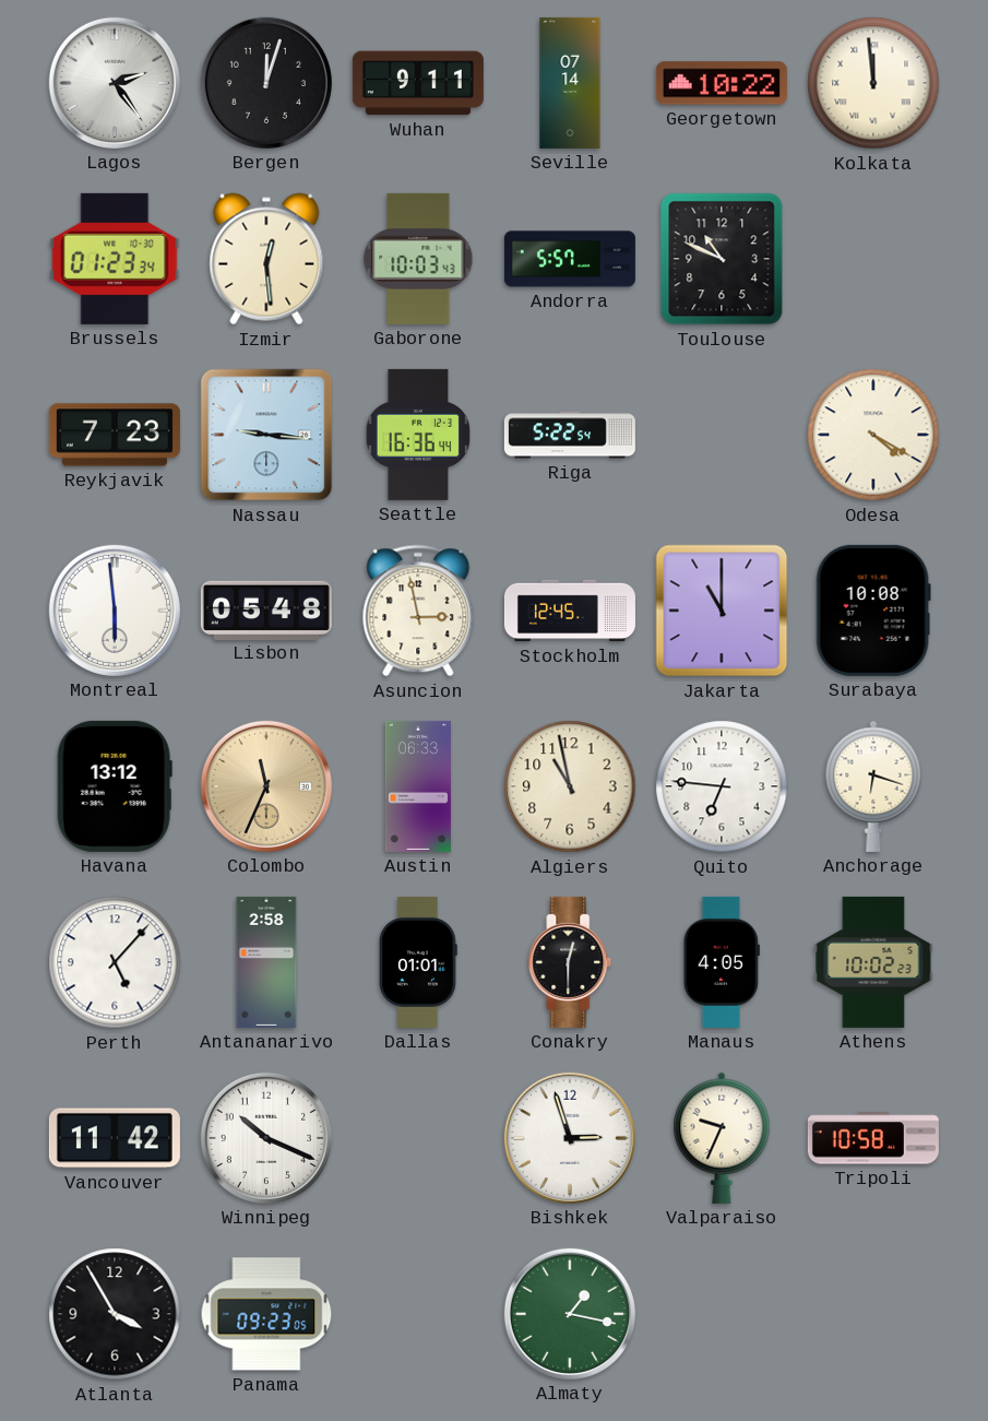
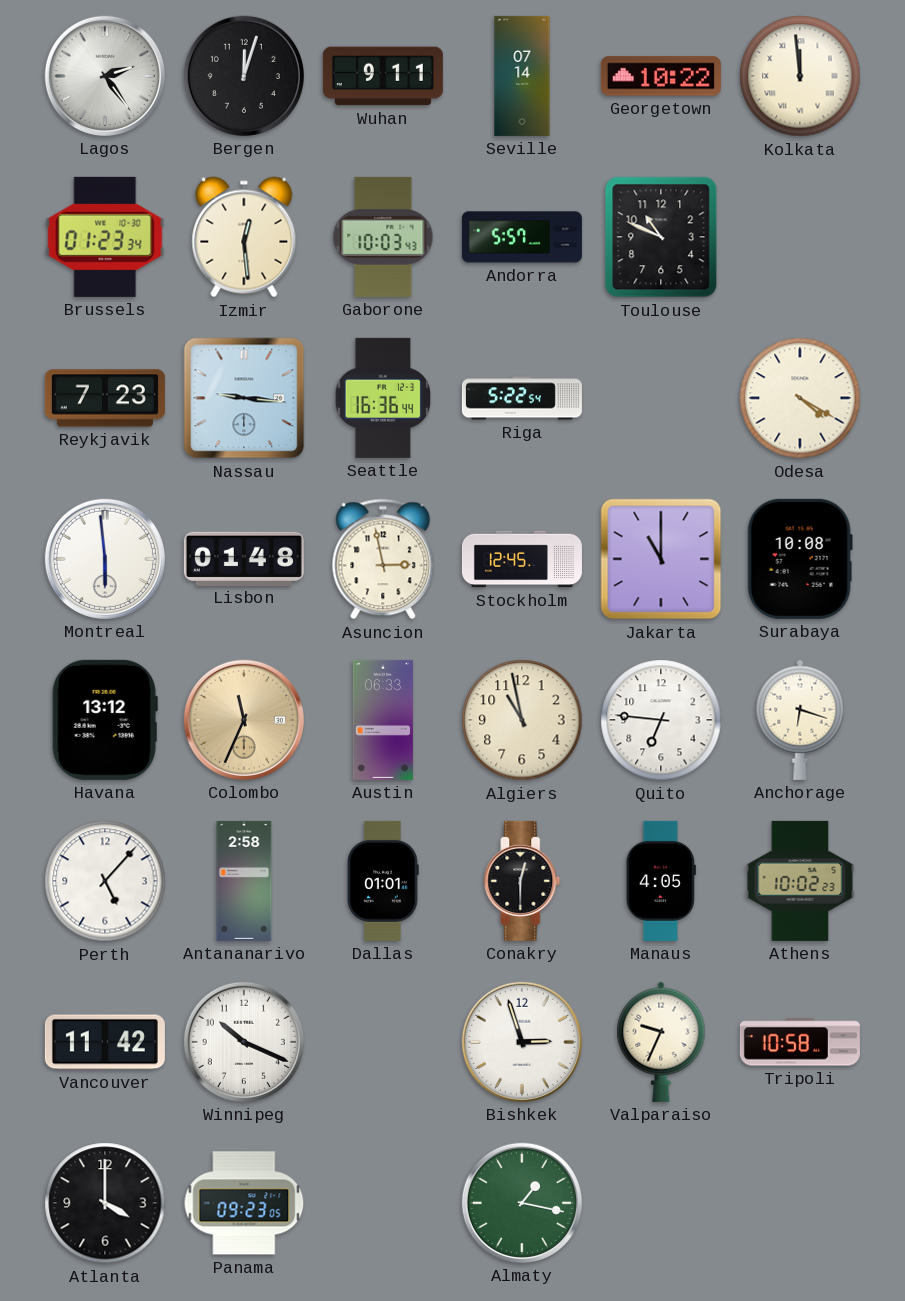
Lisbon: 05:48 -> 01:48
Atlanta: 3:55 -> 4:00
